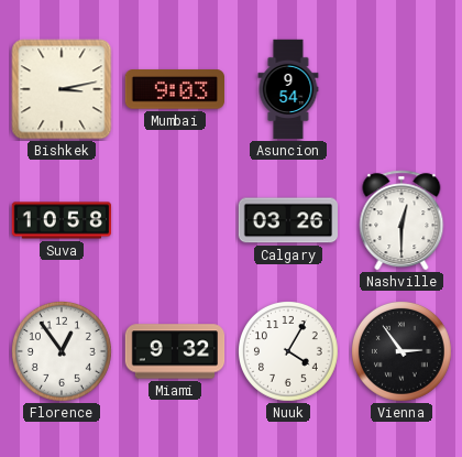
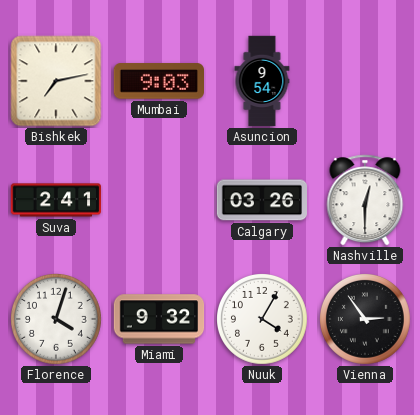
Bishkek: 3:13 -> 7:13
Suva: 10:58 -> 2:41
Florence: 12:54 -> 4:03
